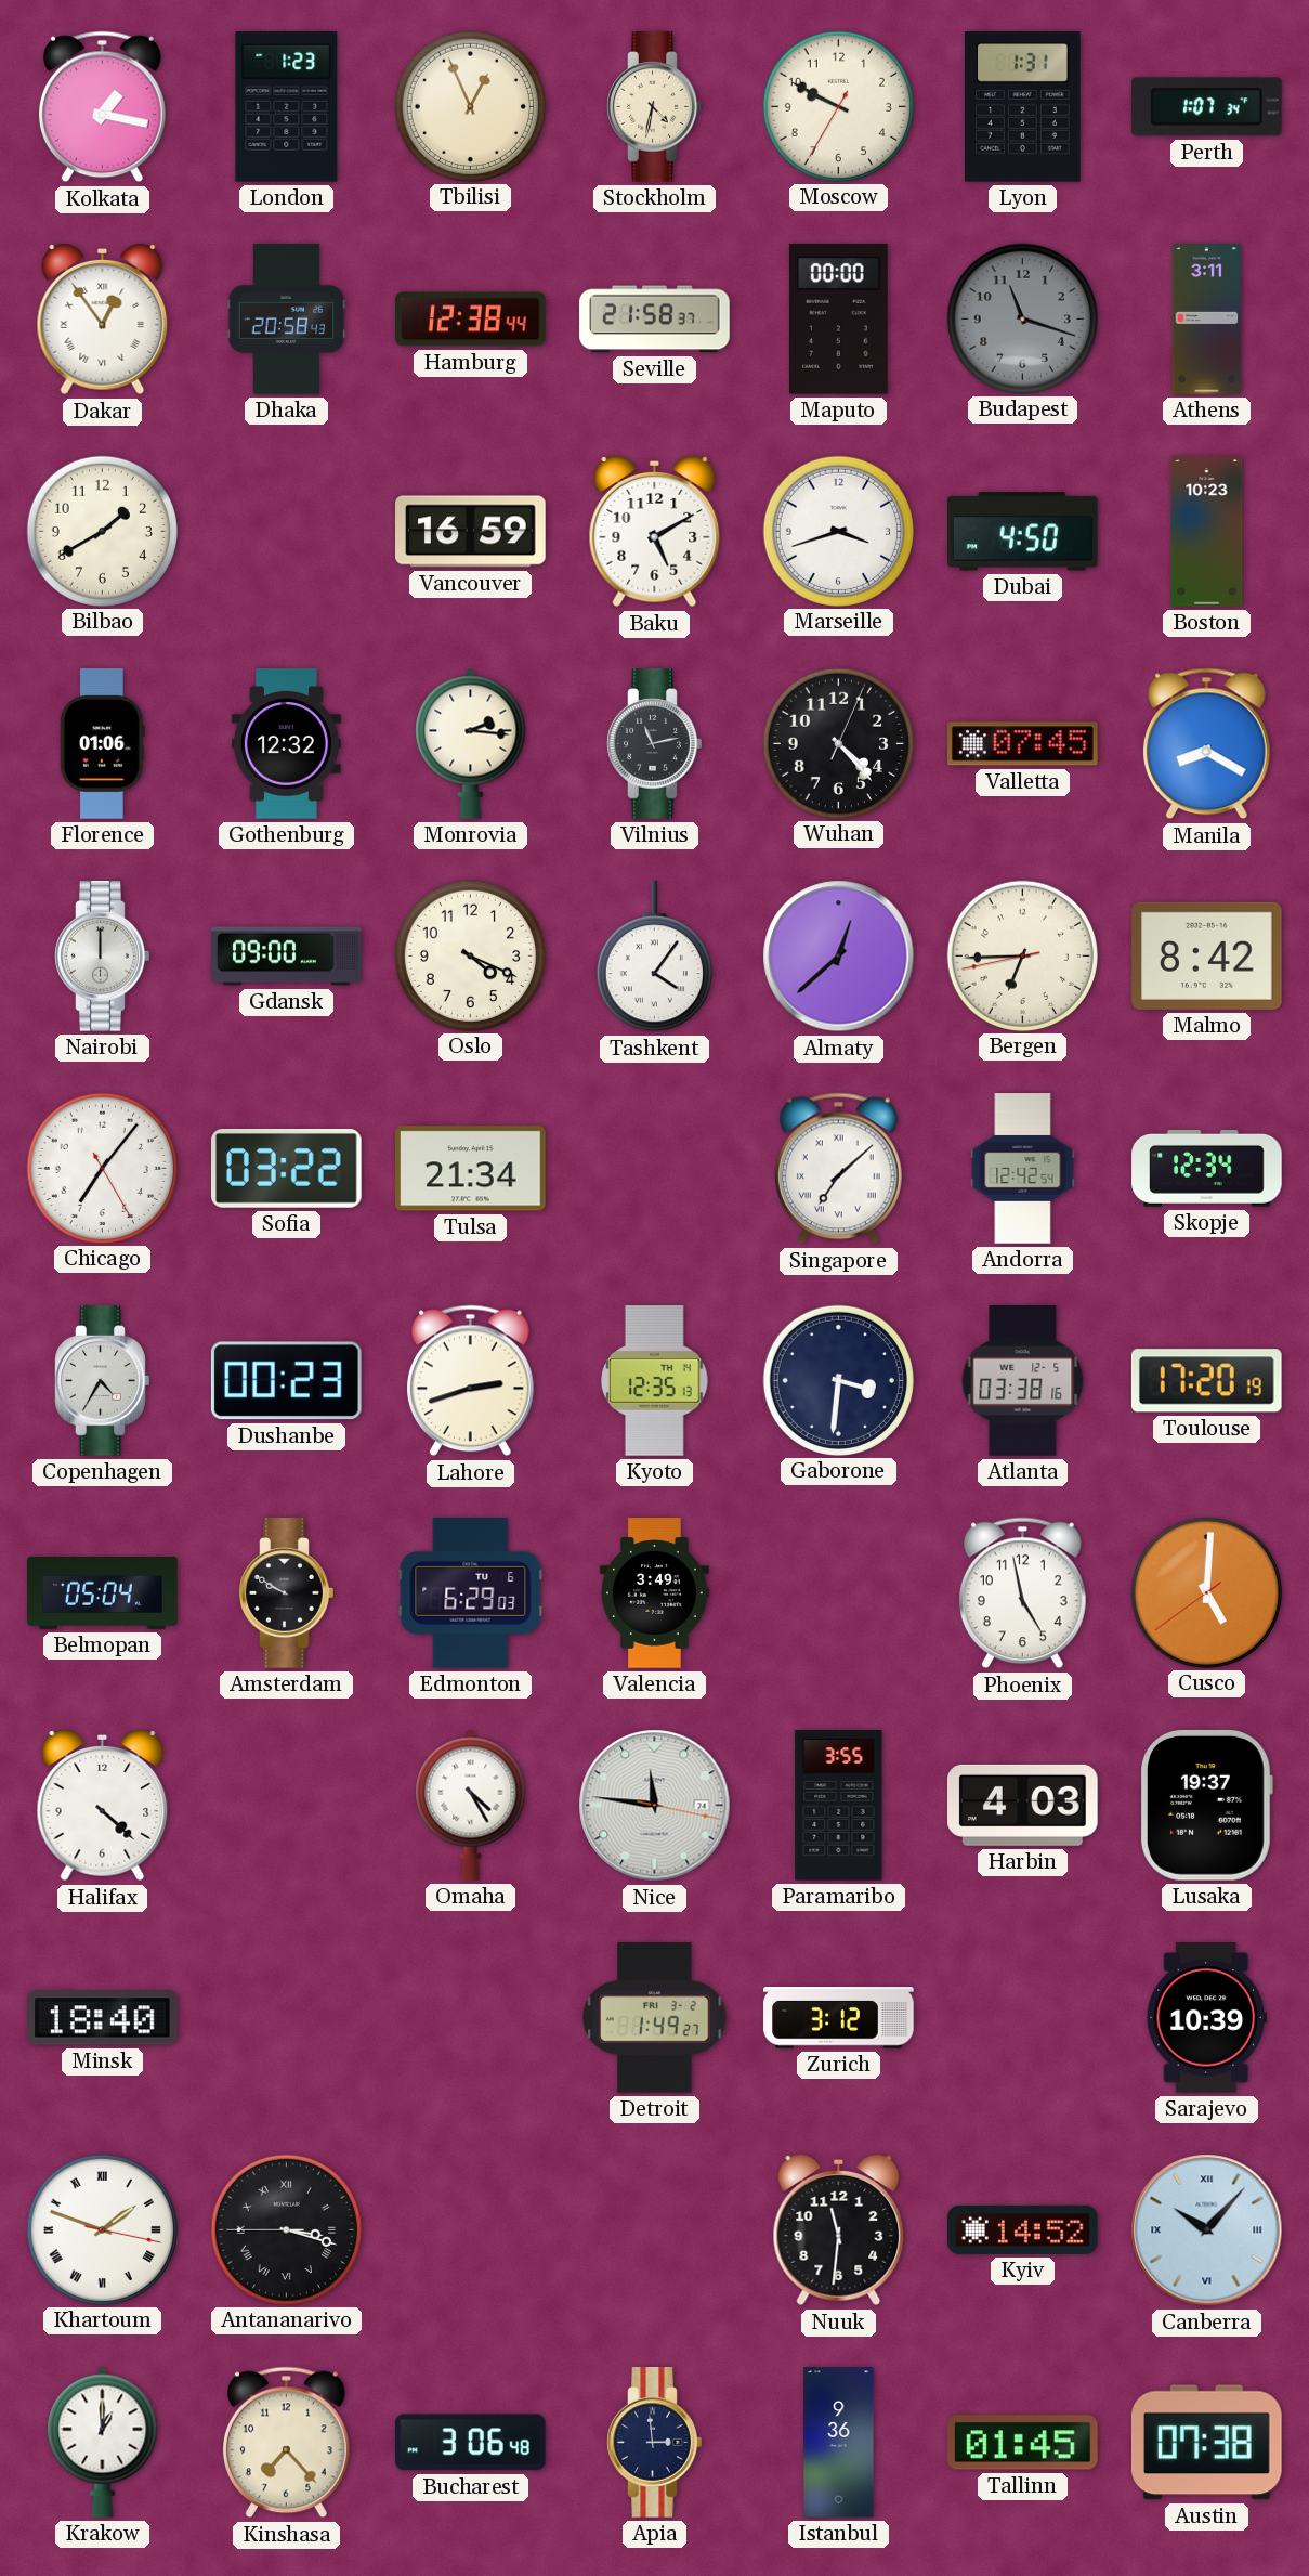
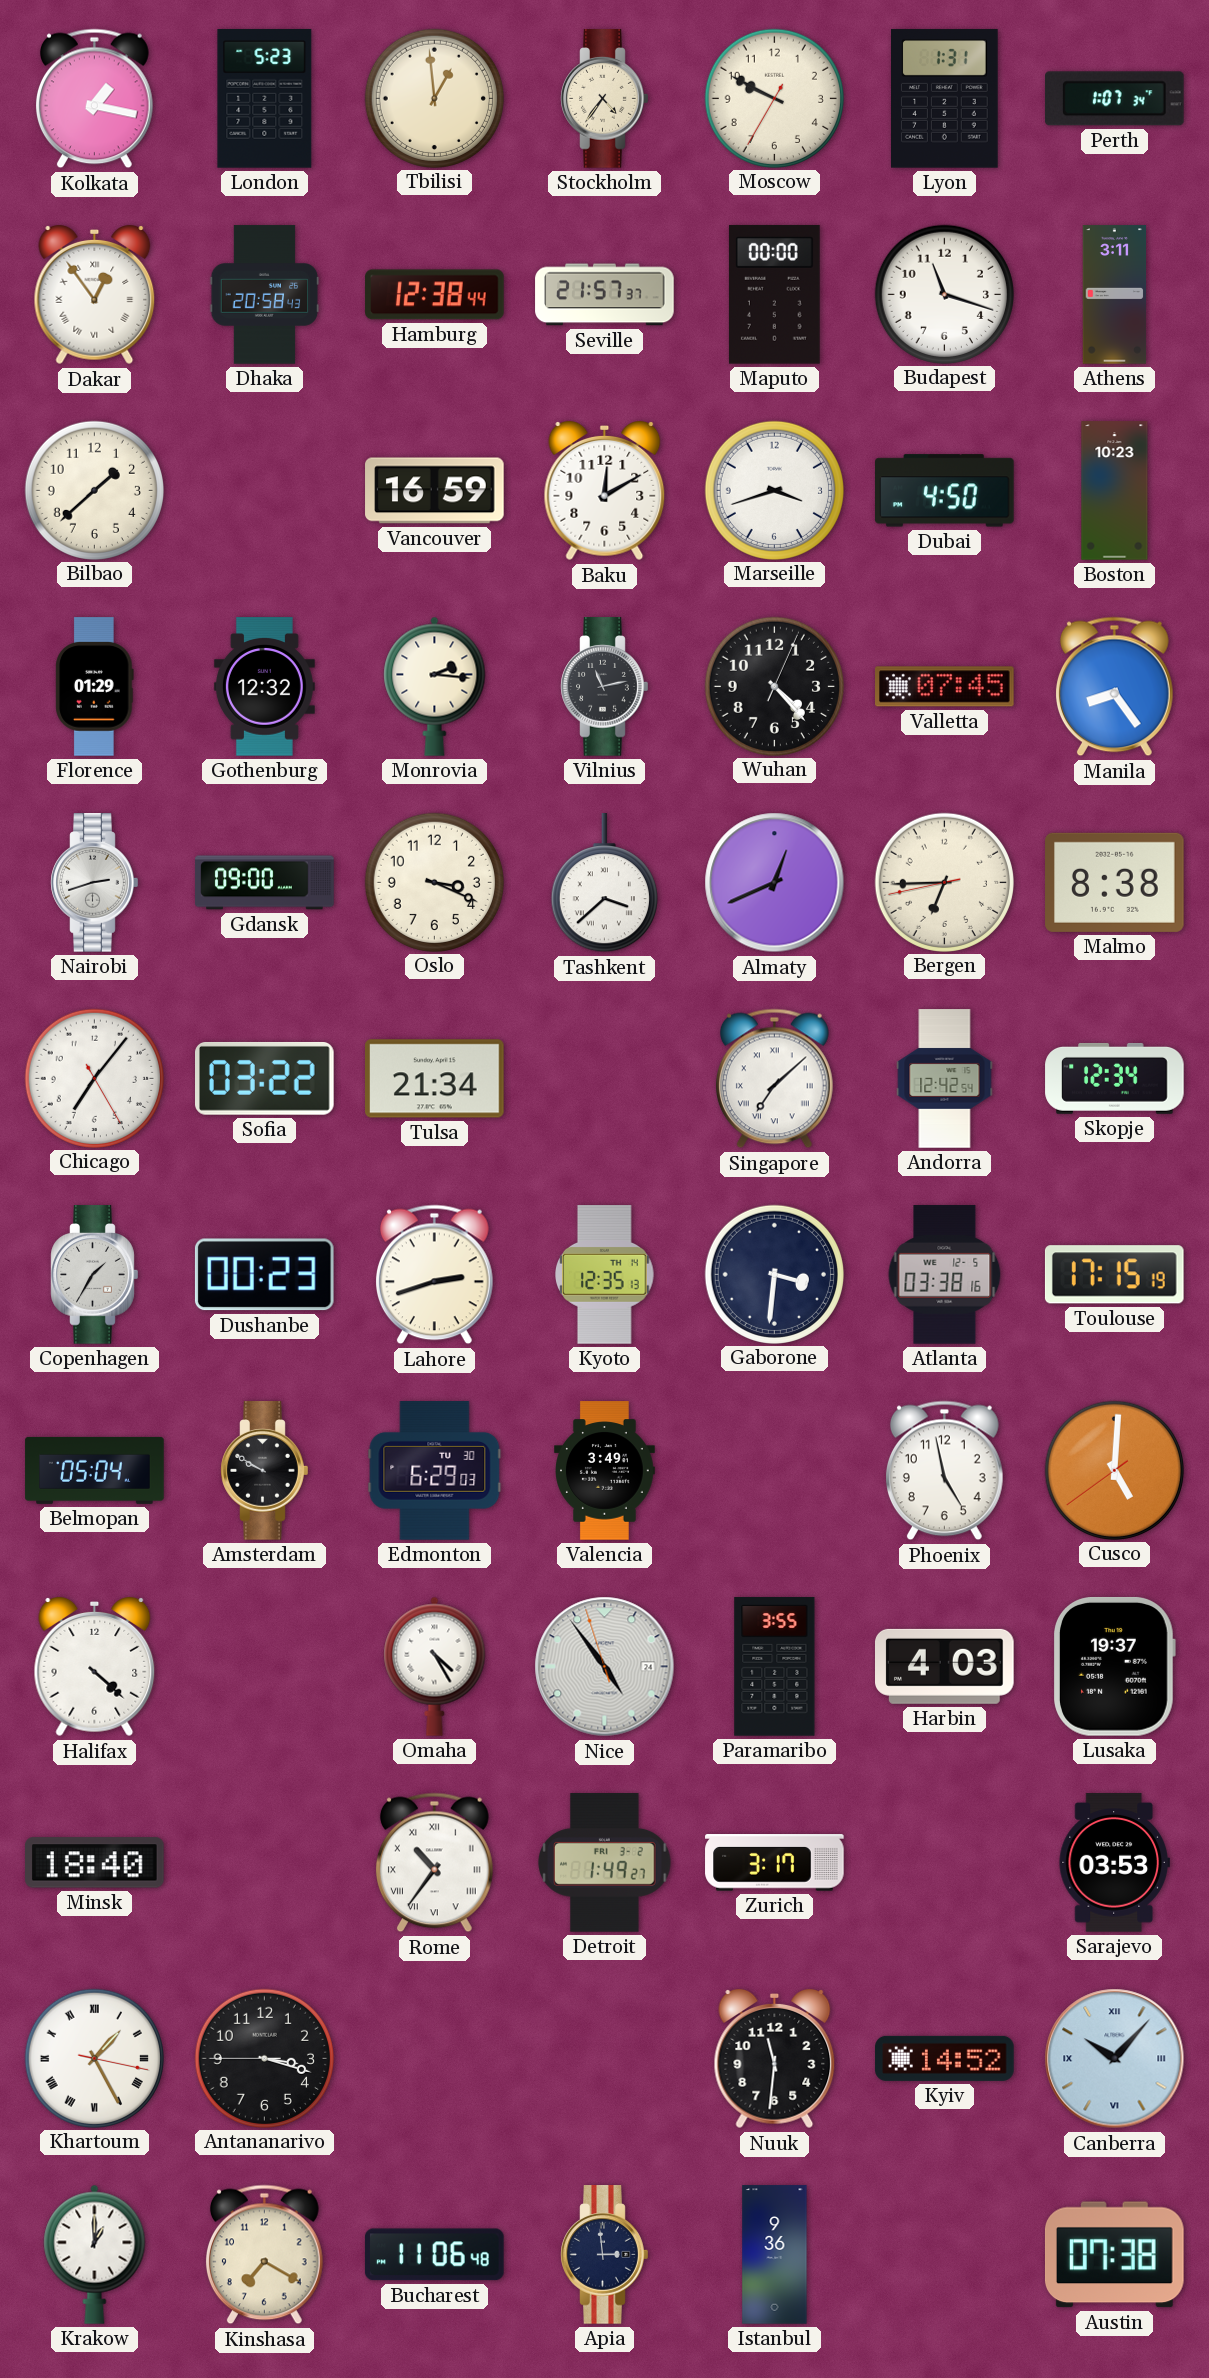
London: 1:23 -> 5:23
Tbilisi: 12:56 -> 12:59
Stockholm: 4:32 -> 4:36
Seville: 21:58 -> 21:57
Budapest dial: grey -> white
Bilbao: 1:40 -> 1:38
Baku: 5:10 -> 12:10
Florence: 01:06 -> 01:29
Manila: 8:20 -> 8:24
Nairobi: 12:00 -> 2:42
Oslo: 4:19 -> 3:19
Tashkent: 4:06 -> 3:38
Almaty: 12:38 -> 12:41
Malmo: 8:42 -> 8:38
Copenhagen: 4:35 -> 1:35
Toulouse: 17:20 -> 17:15
Edmonton date: TU 6 -> TU 30
Nice: 11:46 -> 4:53
Rome: none -> 10:36
Zurich: 3:12 -> 3:17
Sarajevo: 10:39 -> 03:53
Khartoum: 1:48 -> 1:25
Antananarivo numerals: Roman -> Arabic
Kinshasa: 7:23 -> 7:20
Bucharest: 3:06 -> 11:06
Tallinn: 01:45 -> none
